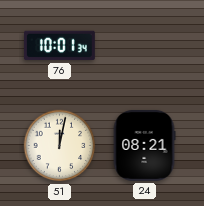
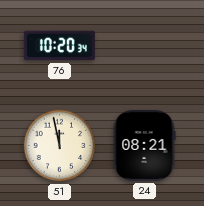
76: 10:01 -> 10:20
51: 12:02 -> 11:58
